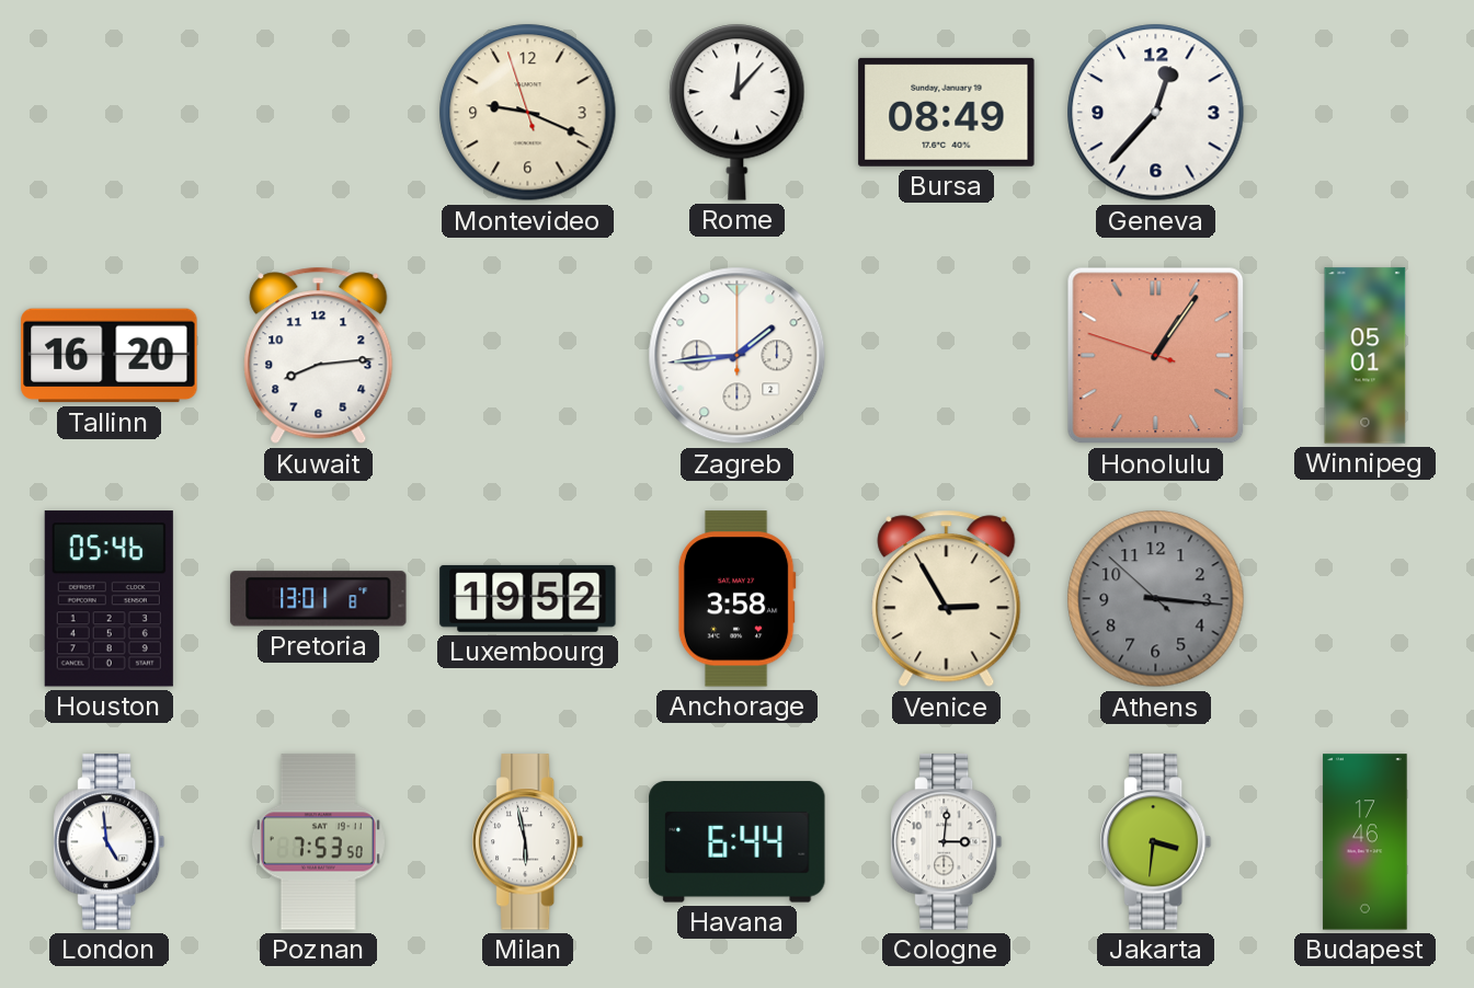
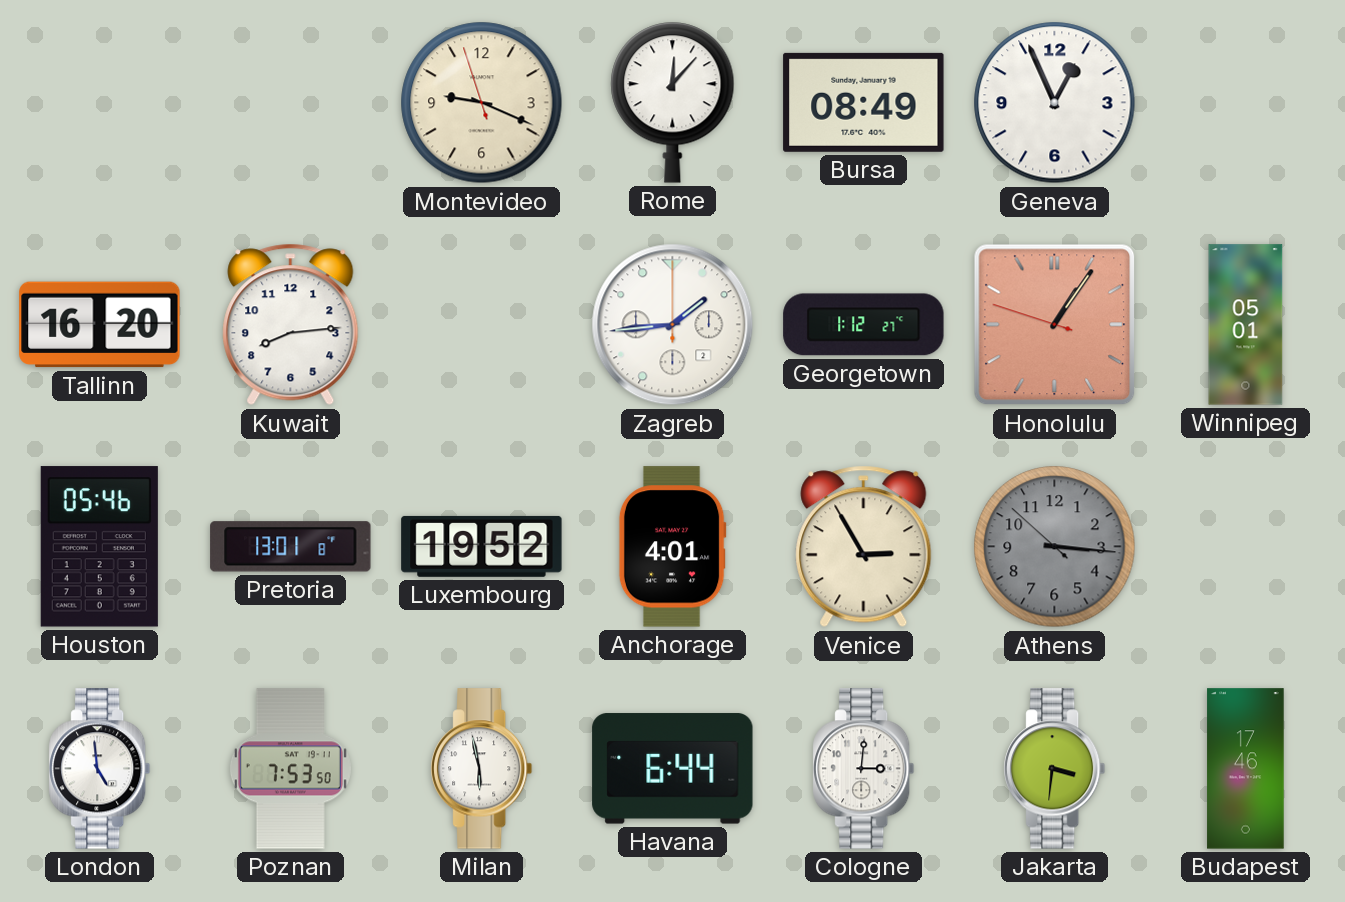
Geneva: 12:37 -> 12:56
Georgetown: none -> 1:12
Anchorage: 3:58 -> 4:01
